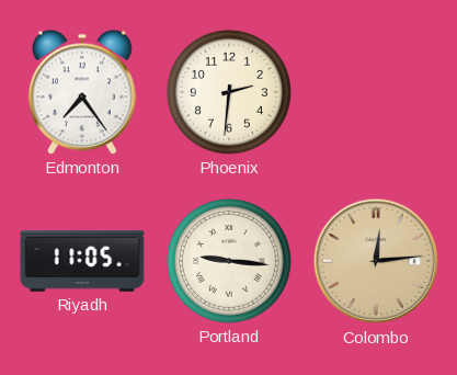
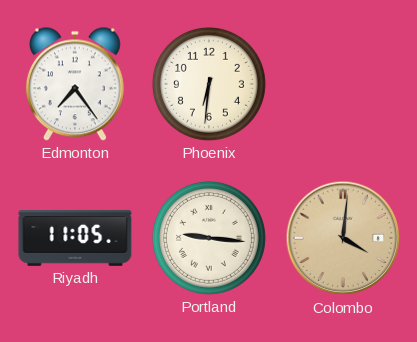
Phoenix: 2:31 -> 6:31
Colombo: 12:14 -> 4:01
